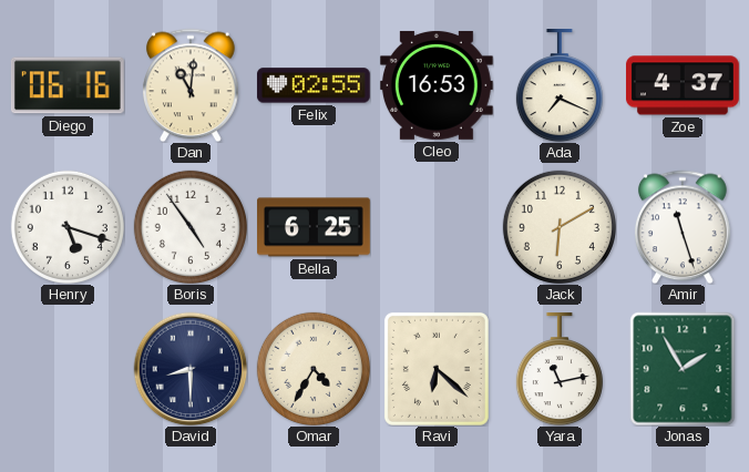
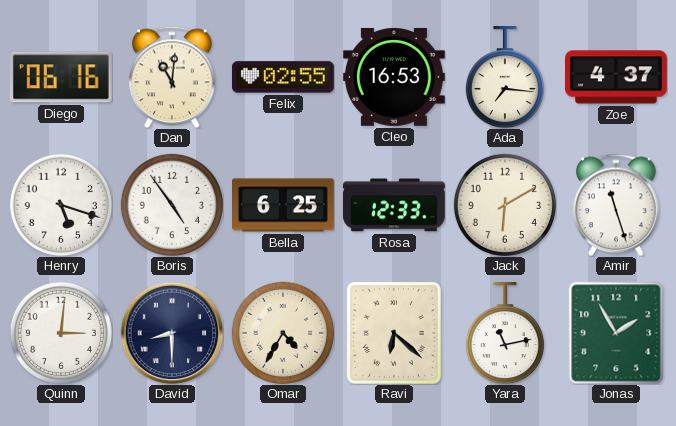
Ada: 7:19 -> 7:16
Rosa: none -> 12:33
Quinn: none -> 3:01
